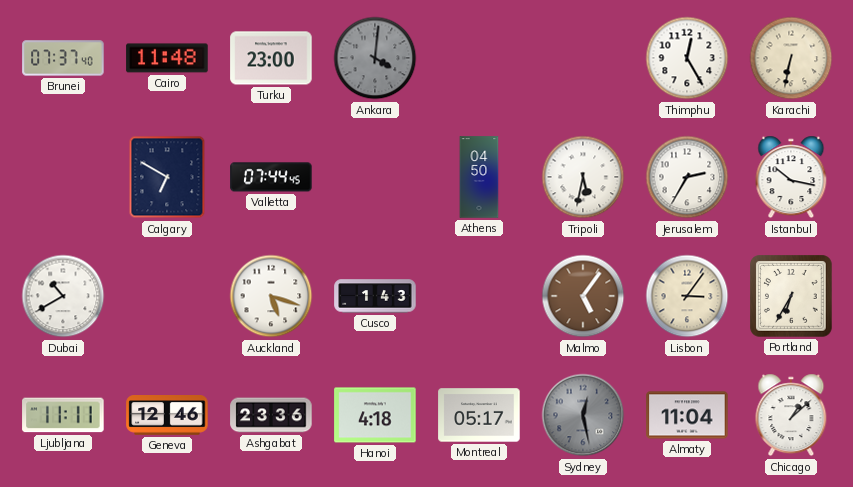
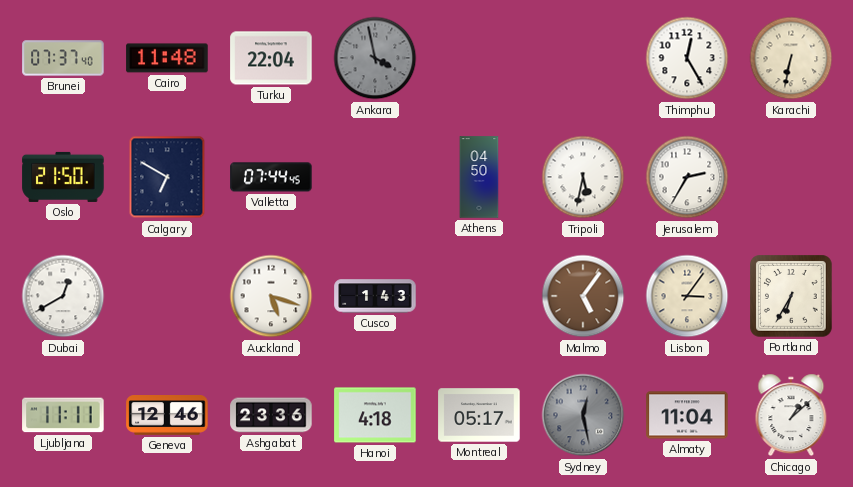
Turku: 23:00 -> 22:04
Ankara: 4:01 -> 3:58
Oslo: none -> 21:50
Istanbul: 10:17 -> none
Dubai: 10:40 -> 12:40
